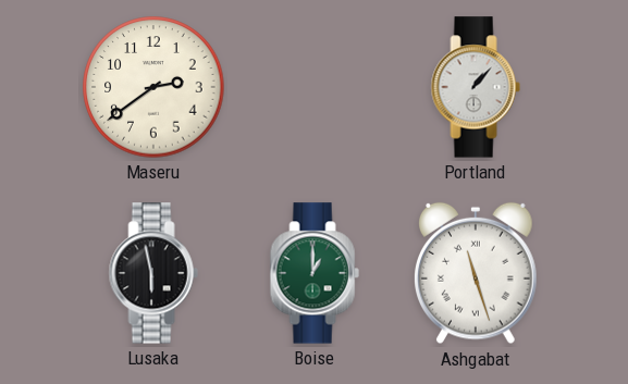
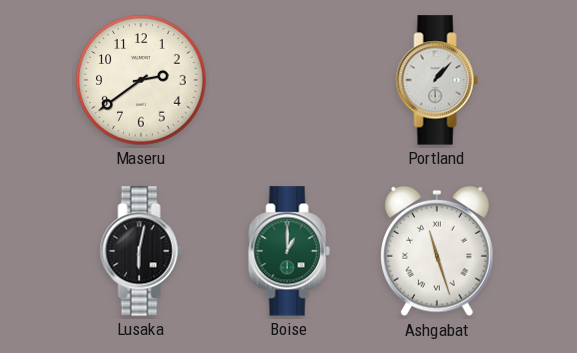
Lusaka: 5:58 -> 6:02
